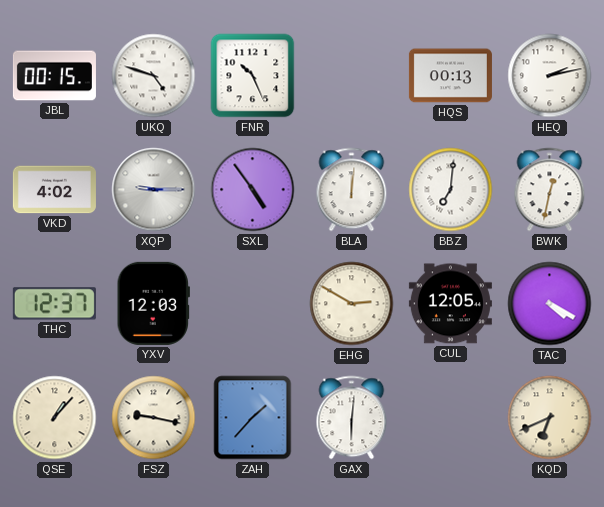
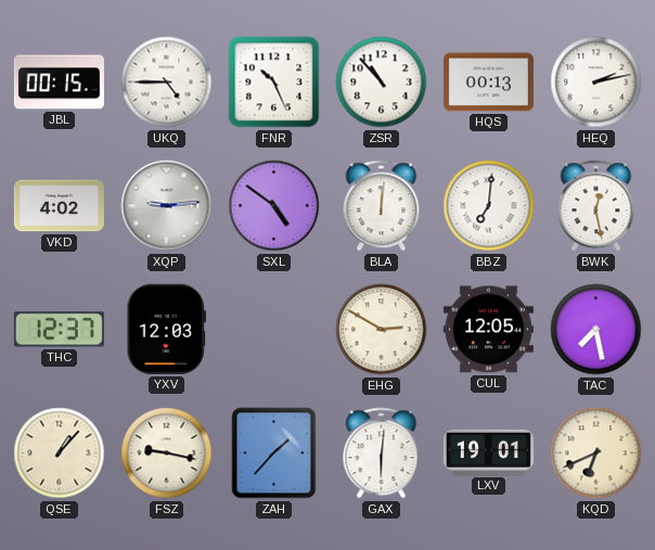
UKQ: 4:48 -> 4:45
ZSR: none -> 10:53
XQP: 9:15 -> 9:14
SXL: 4:54 -> 4:51
BWK: 12:32 -> 12:28
TAC: 4:20 -> 7:28
LXV: none -> 19:01
